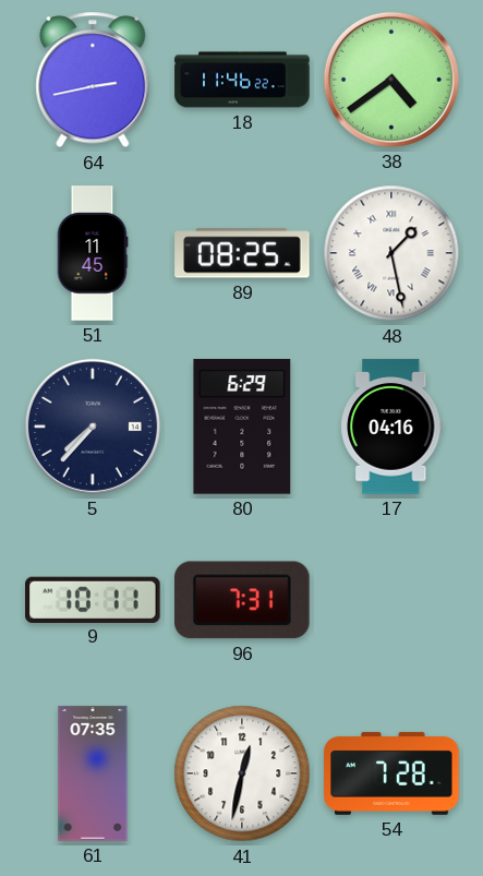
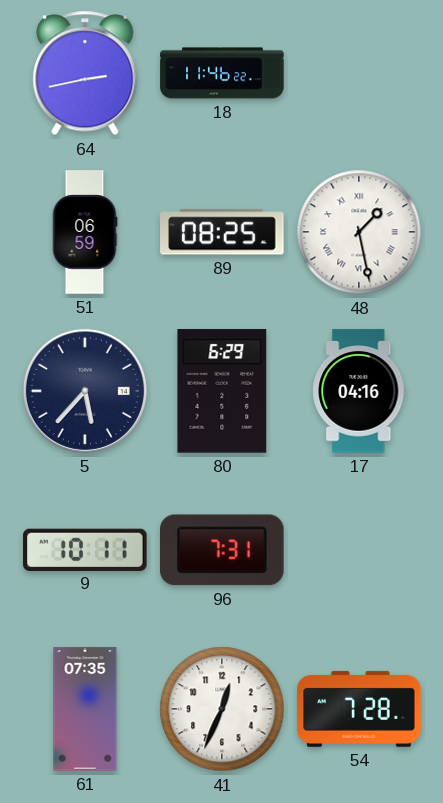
38: 4:39 -> none
51: 11:45 -> 06:59
5: 7:37 -> 5:37
41: 12:32 -> 12:34
